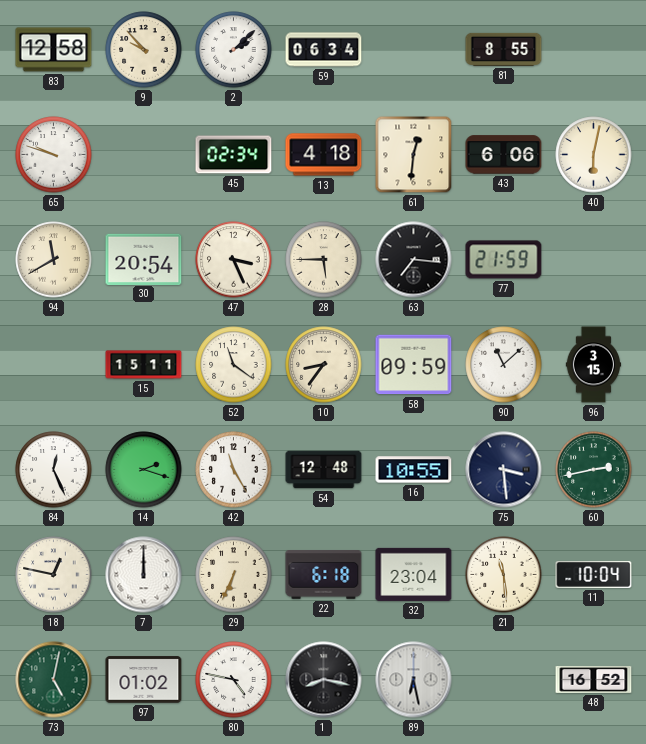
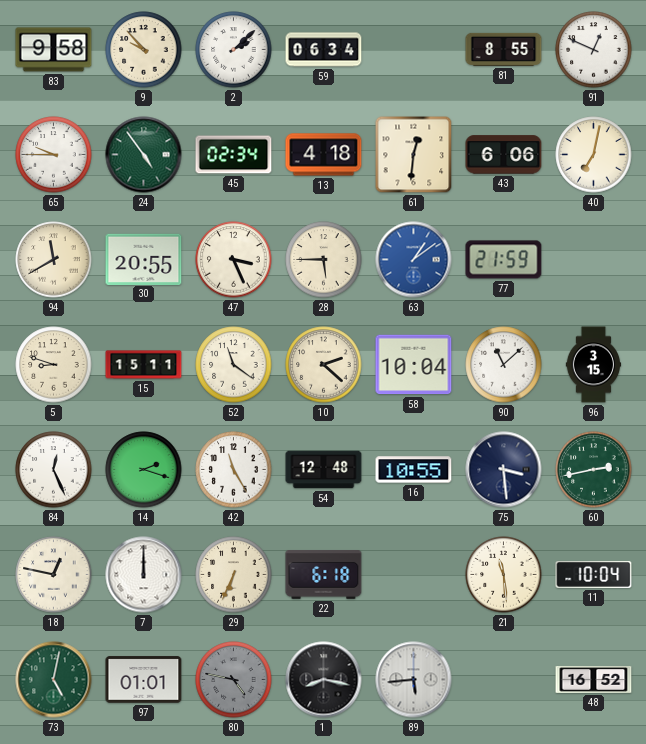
83: 12:58 -> 9:58
91: none -> 12:49
65: 9:48 -> 9:45
24: none -> 4:54
40: 6:02 -> 7:02
30: 20:54 -> 20:55
63: 7:16 -> 1:09
63 dial: black -> blue
5: none -> 8:48
10: 8:36 -> 2:22
58: 09:59 -> 10:04
32: 23:04 -> none
97: 01:02 -> 01:01
80 dial: white -> grey
89: 6:28 -> 5:44
